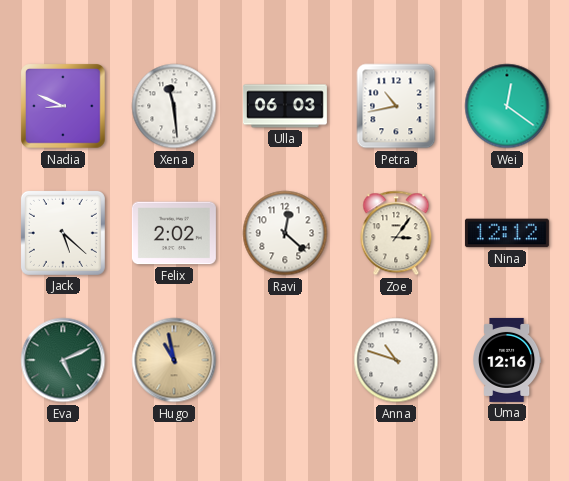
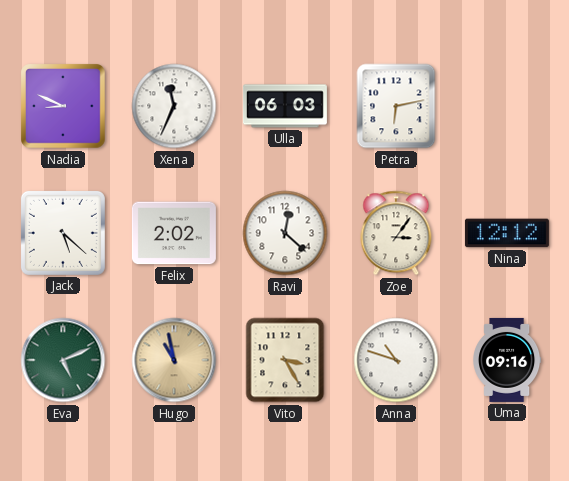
Xena: 11:29 -> 11:34
Petra: 10:43 -> 6:13
Wei: 12:21 -> none
Vito: none -> 3:25
Uma: 12:16 -> 09:16
